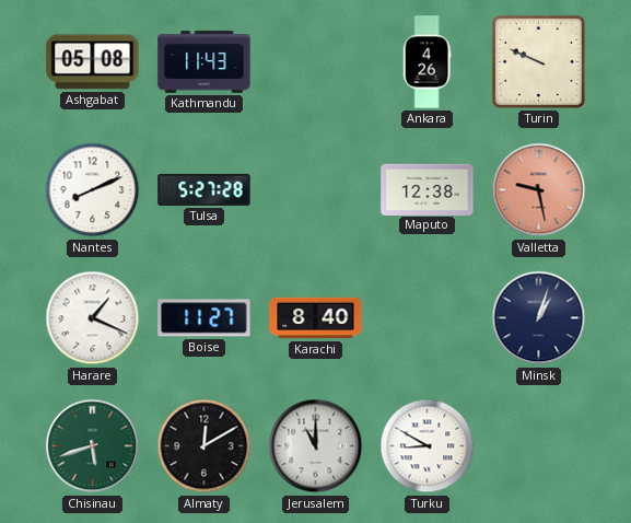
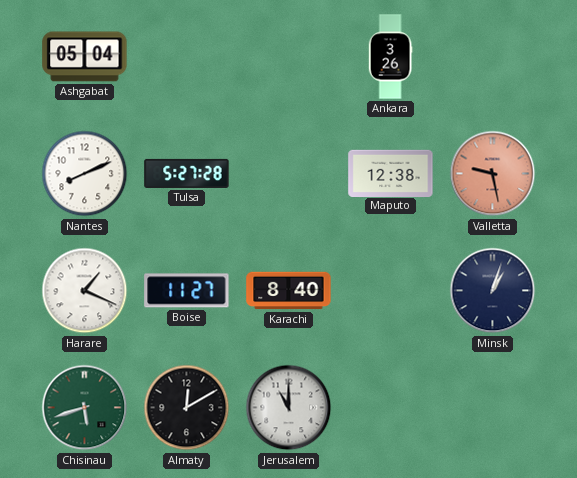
Ashgabat: 05:08 -> 05:04
Kathmandu: 11:43 -> none
Ankara: 4:26 -> 3:26
Turin: 9:49 -> none
Turku: 8:50 -> none
